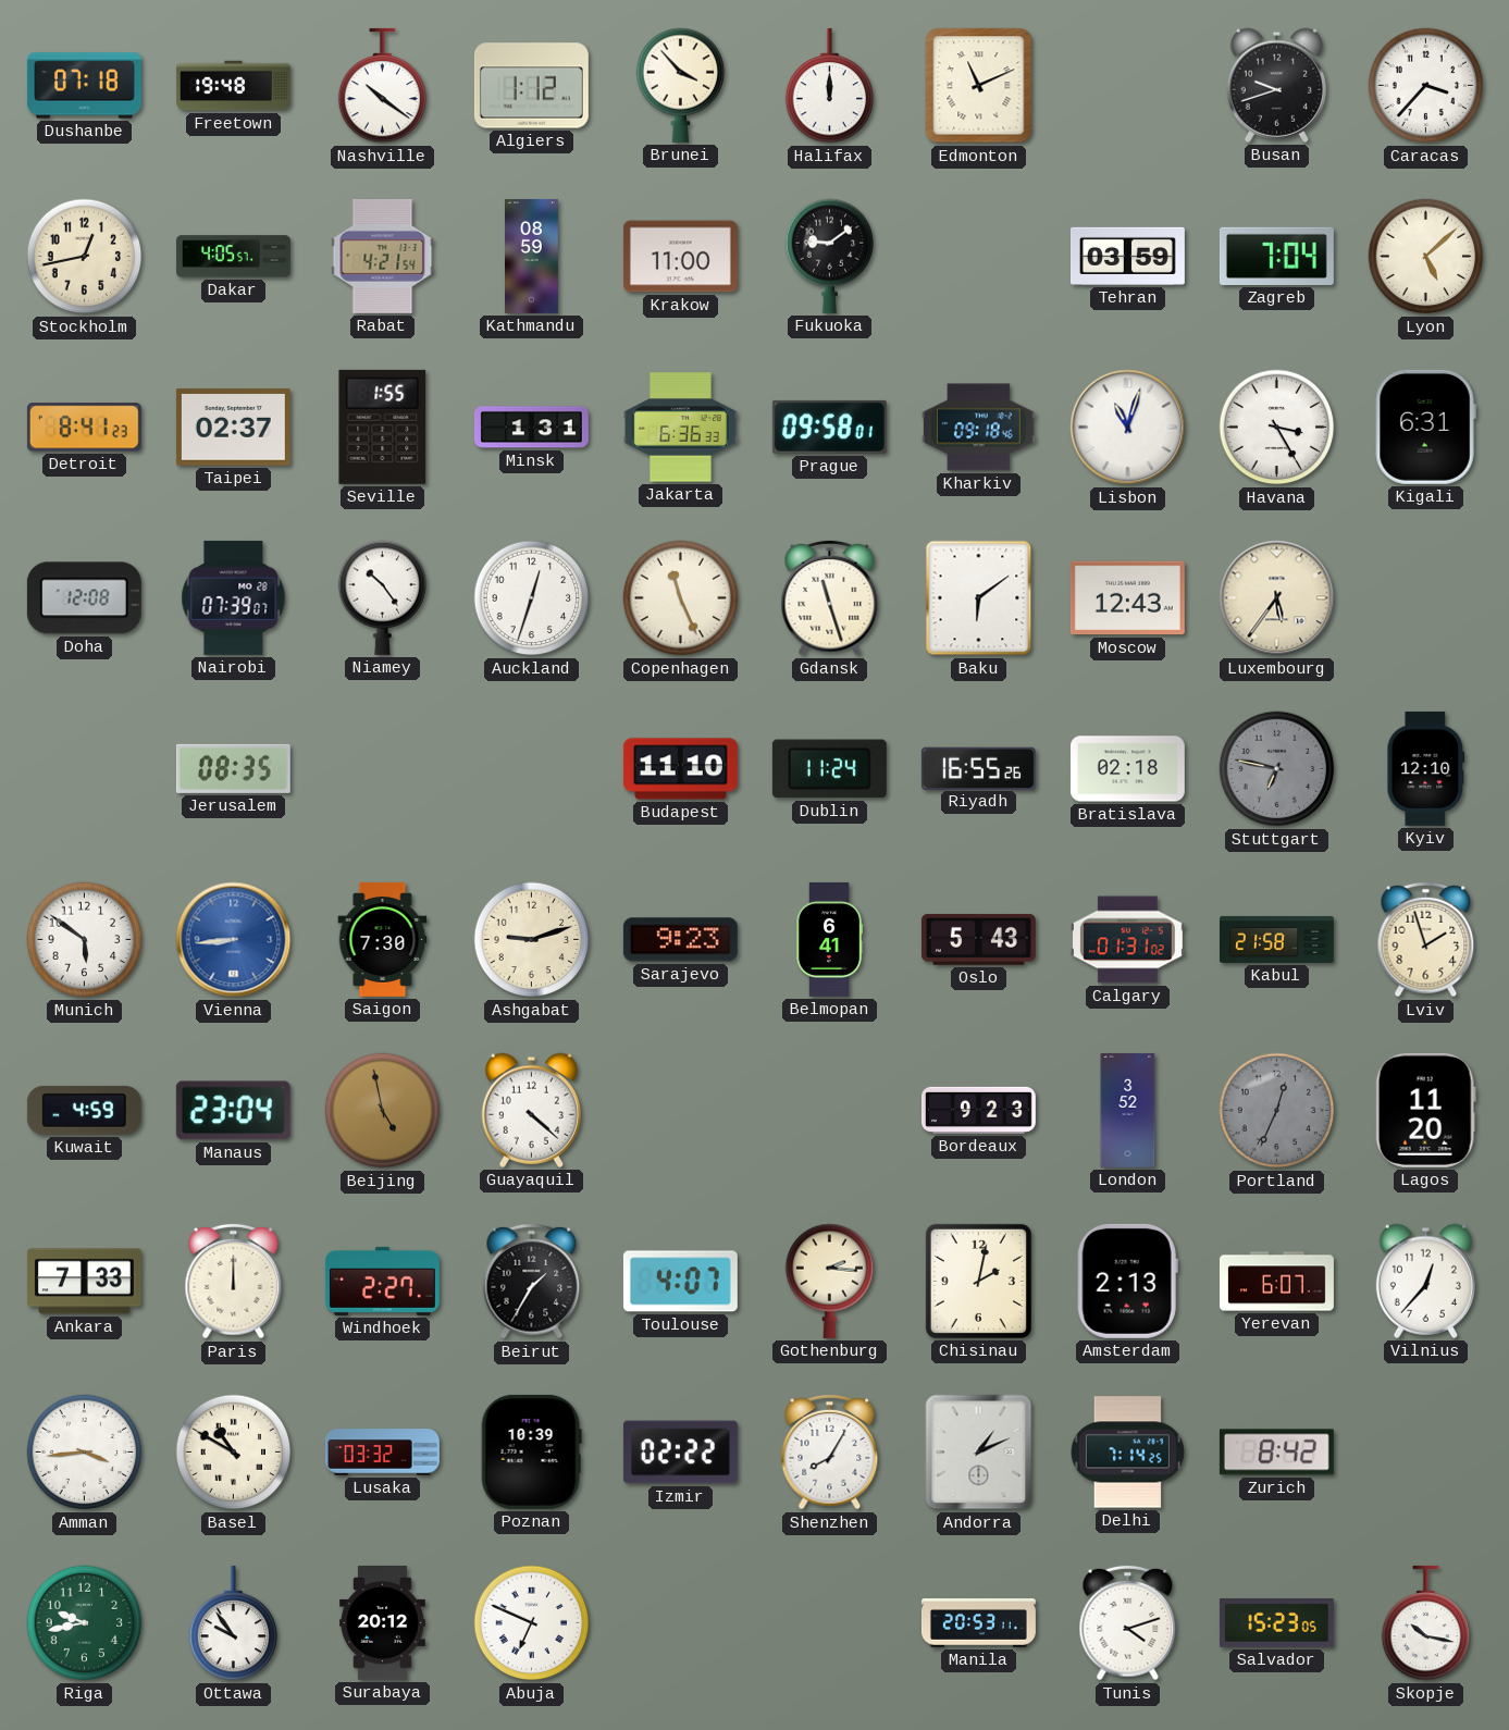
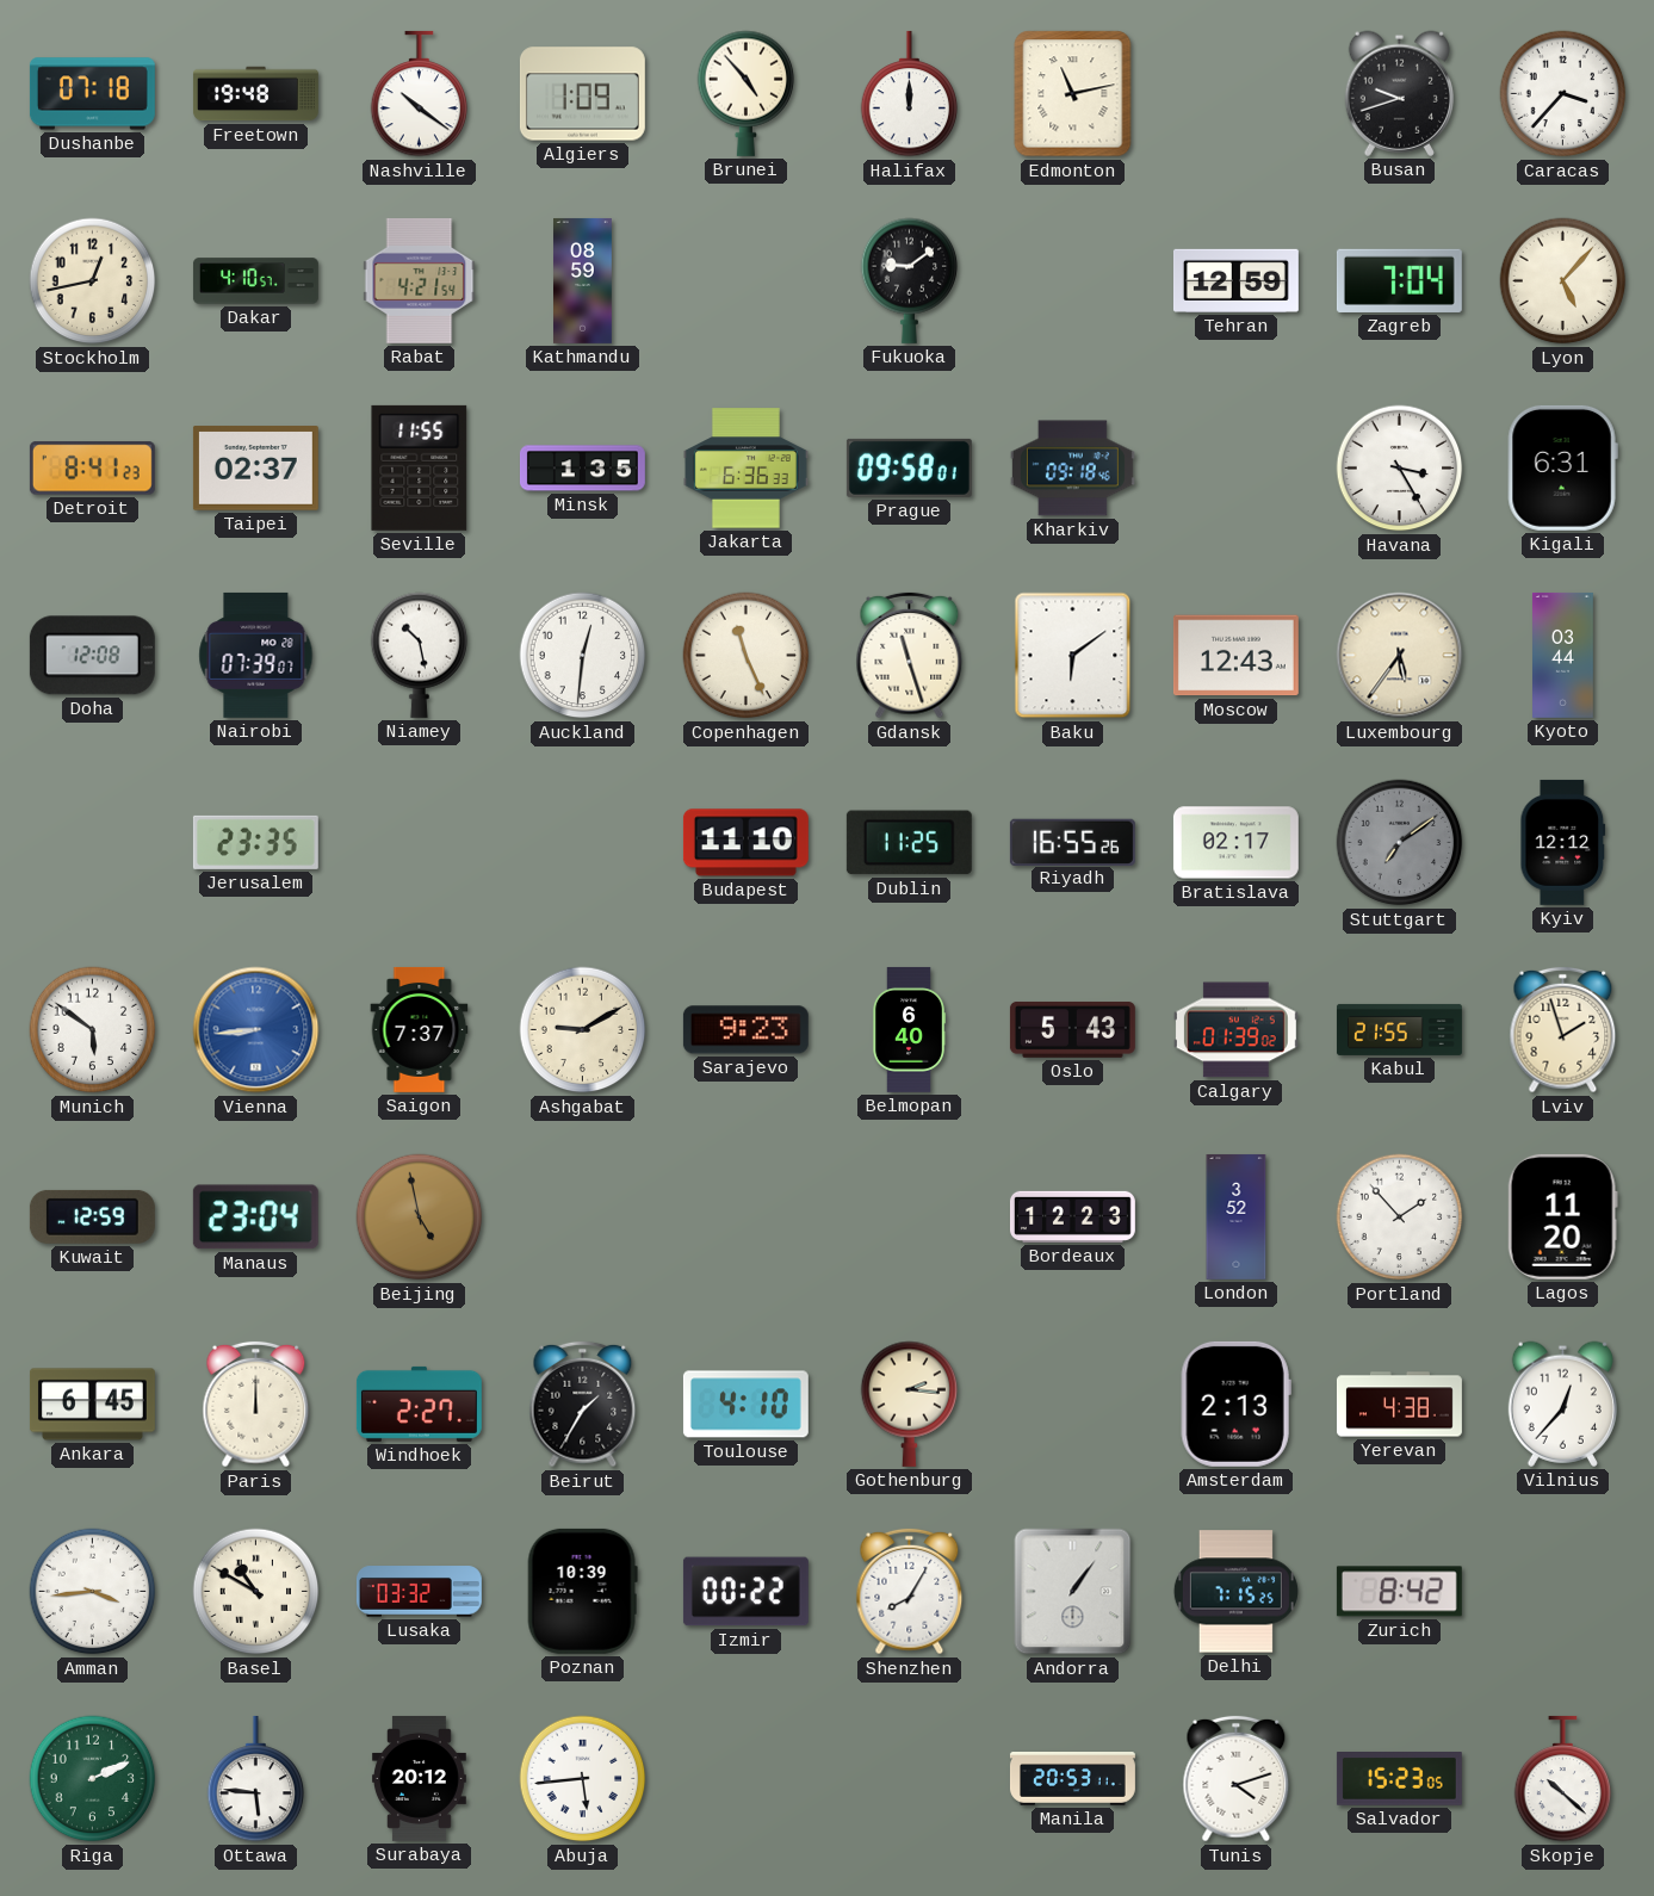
Algiers: 1:12 -> 1:09
Brunei: 3:53 -> 4:53
Edmonton: 11:11 -> 11:13
Dakar: 4:05 -> 4:10
Krakow: 11:00 -> none
Tehran: 03:59 -> 12:59
Lyon: 5:08 -> 5:07
Seville: 1:55 -> 11:55
Minsk: 1:31 -> 1:35
Lisbon: 11:03 -> none
Niamey: 10:24 -> 10:28
Auckland: 12:33 -> 12:31
Kyoto: none -> 03:44
Jerusalem: 08:35 -> 23:35
Dublin: 11:24 -> 11:25
Bratislava: 02:18 -> 02:17
Stuttgart: 6:47 -> 7:09
Kyiv: 12:10 -> 12:12
Saigon: 7:30 -> 7:37
Ashgabat: 9:12 -> 9:10
Belmopan: 6:41 -> 6:40
Calgary: 01:31 -> 01:39
Kabul: 21:58 -> 21:55
Kuwait: 4:59 -> 12:59
Guayaquil: 4:22 -> none
Bordeaux: 9:23 -> 12:23
Portland: 12:34 -> 1:53
Portland dial: grey -> white
Ankara: 7:33 -> 6:45
Toulouse: 4:07 -> 4:10
Chisinau: 2:02 -> none
Yerevan: 6:07 -> 4:38
Izmir: 02:22 -> 00:22
Andorra: 1:11 -> 1:06
Delhi: 7:14 -> 7:15
Riga: 9:43 -> 2:11
Ottawa: 9:54 -> 5:46
Abuja: 6:49 -> 5:44
Skopje: 10:17 -> 10:22
